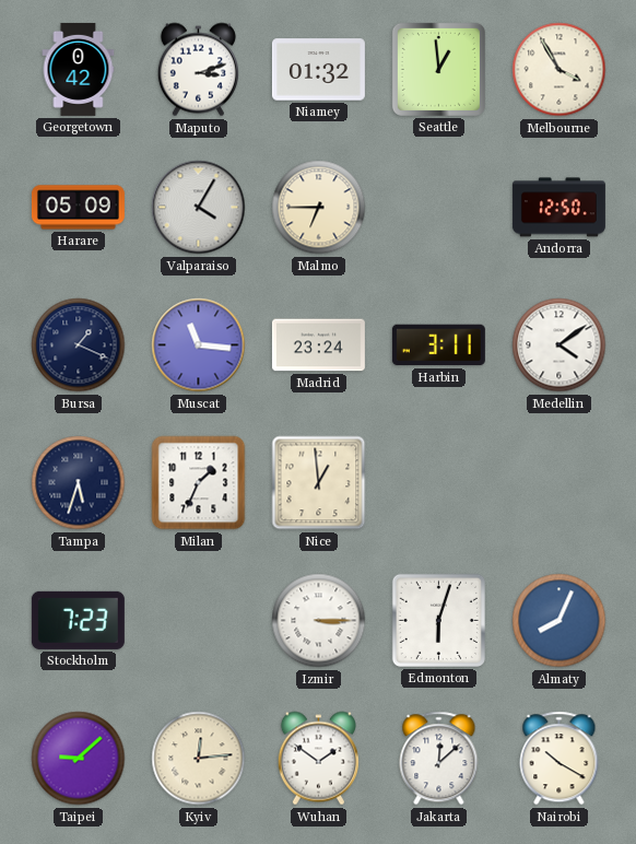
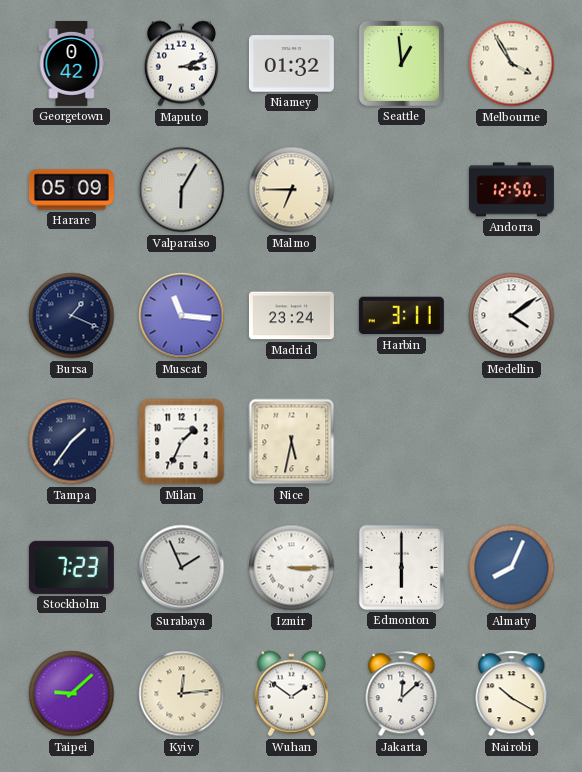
Valparaiso: 4:05 -> 6:05
Tampa: 5:33 -> 1:36
Nice: 12:59 -> 5:32
Surabaya: none -> 1:56
Edmonton: 6:03 -> 6:00
